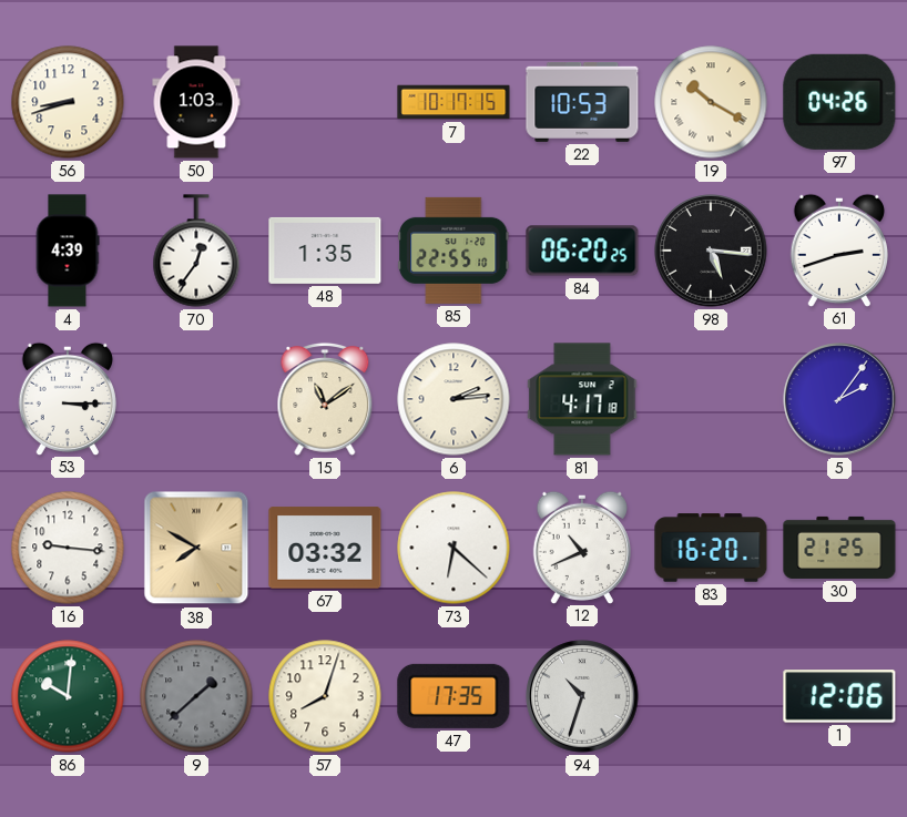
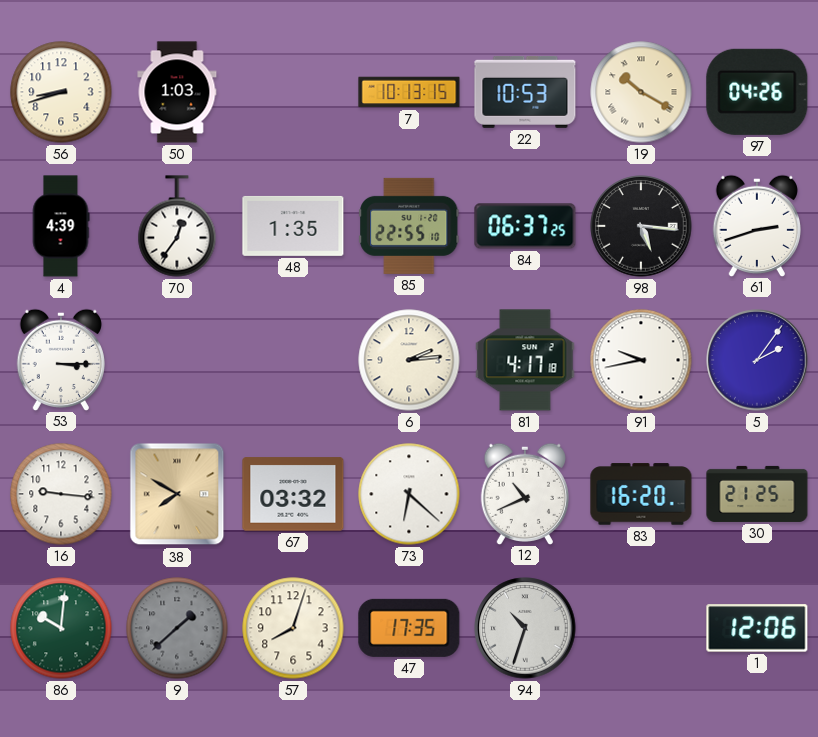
7: 10:17 -> 10:13
84: 06:20 -> 06:37
15: 11:09 -> none
91: none -> 9:43
